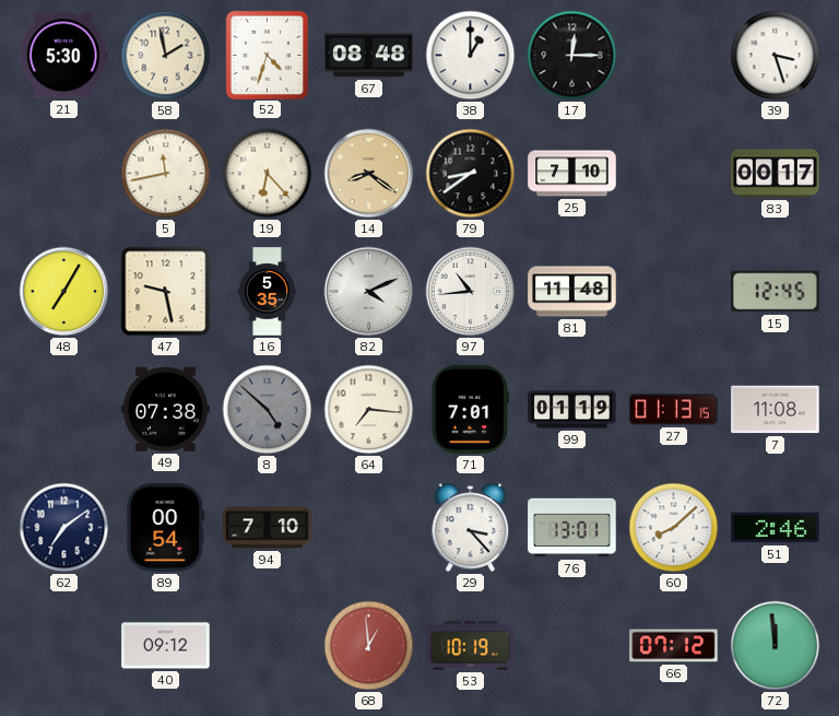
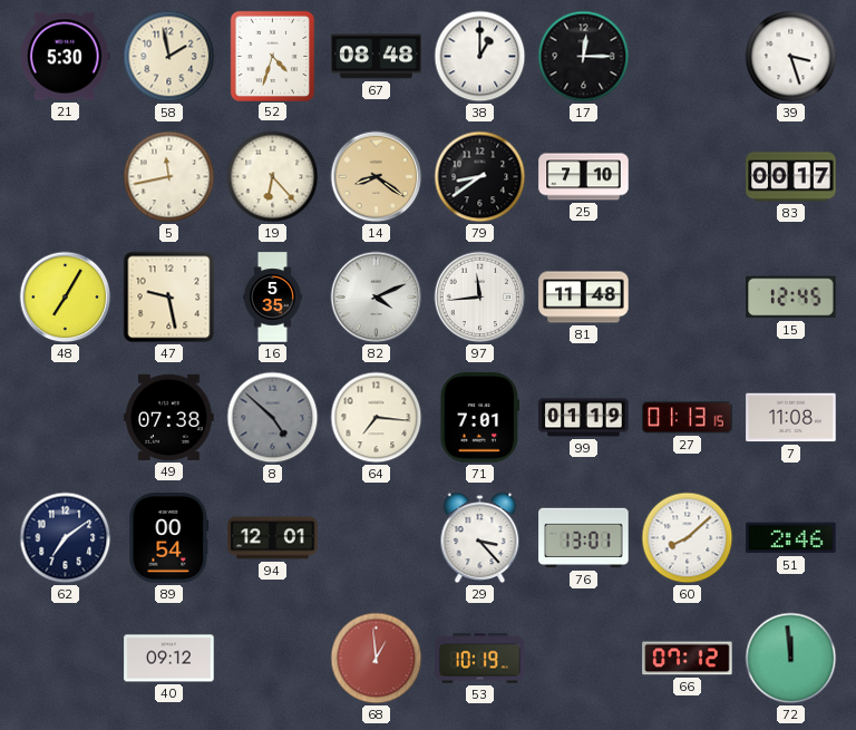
97: 10:44 -> 11:44
94: 7:10 -> 12:01
